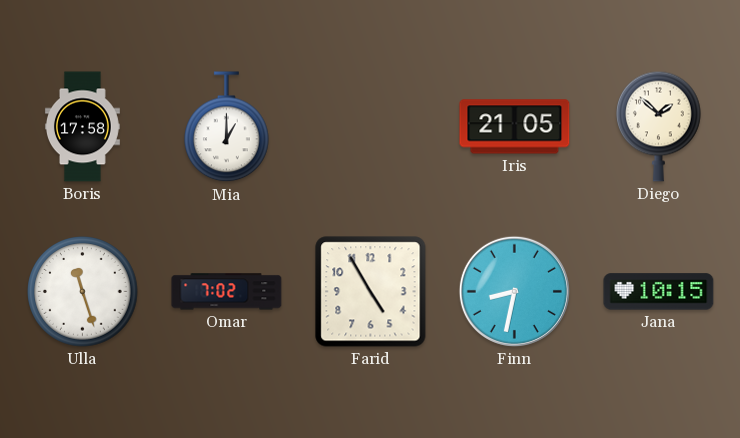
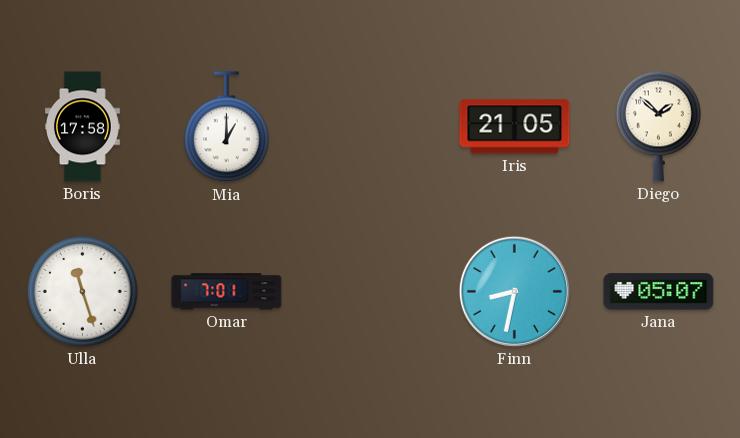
Omar: 7:02 -> 7:01
Farid: 4:55 -> none
Jana: 10:15 -> 05:07
